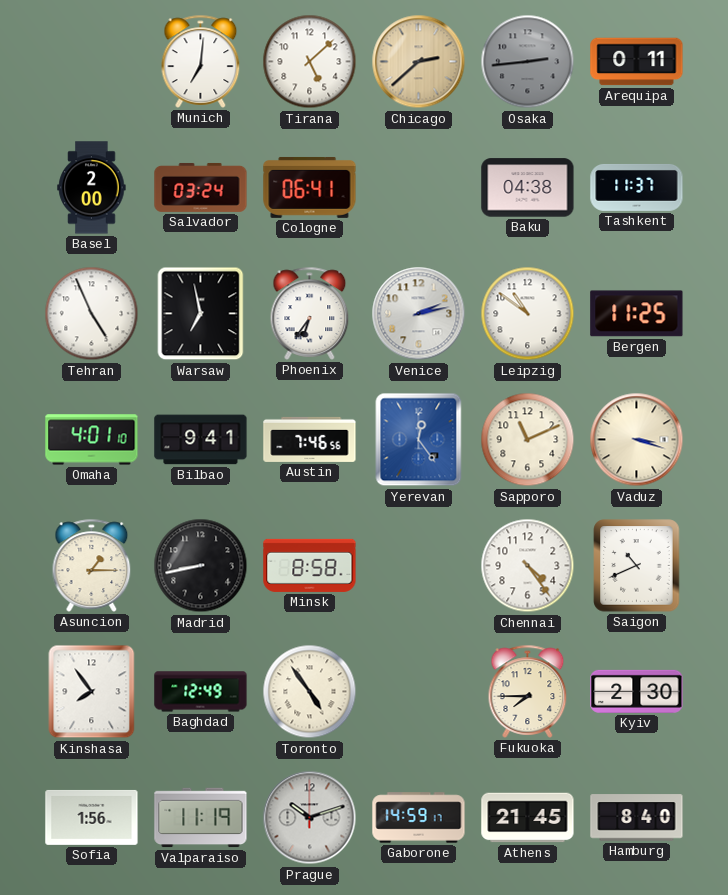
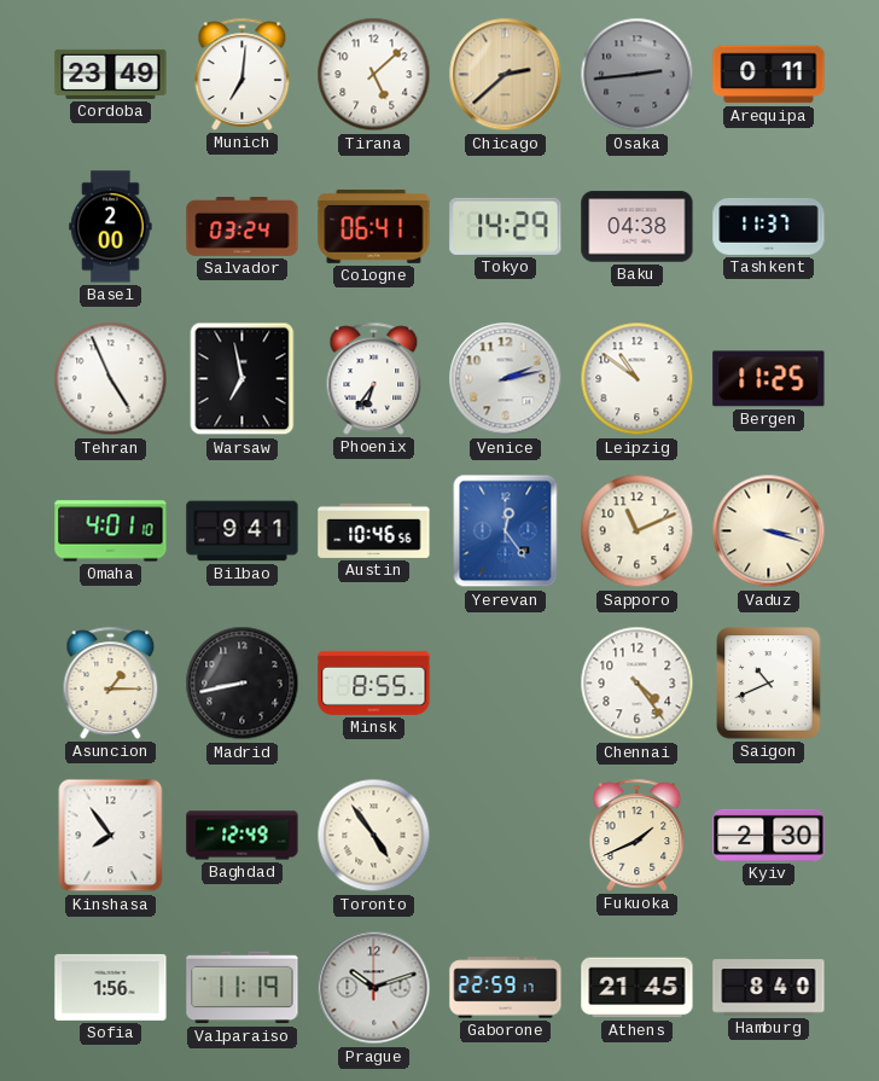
Cordoba: none -> 23:49
Tokyo: none -> 14:29
Austin: 7:46 -> 10:46
Minsk: 8:58 -> 8:55
Fukuoka: 7:45 -> 1:41
Gaborone: 14:59 -> 22:59
